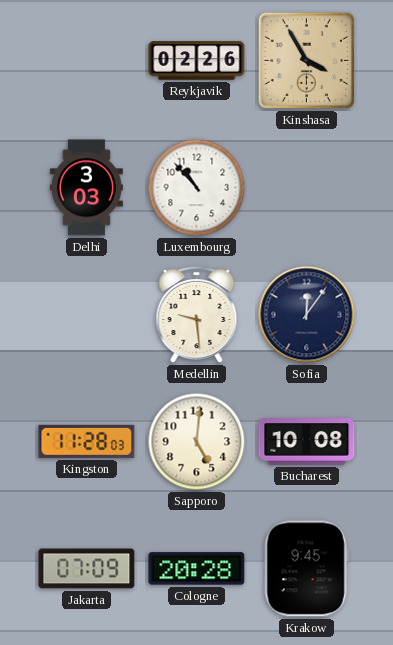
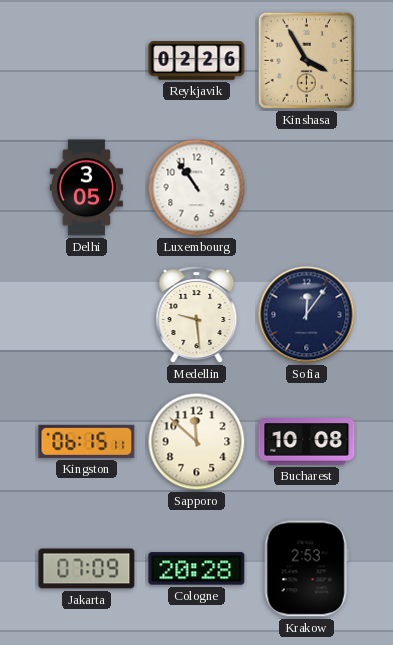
Delhi: 3:03 -> 3:05
Luxembourg: 10:53 -> 10:54
Kingston: 11:28 -> 06:15
Sapporo: 5:01 -> 11:52
Krakow: 9:45 -> 2:53
